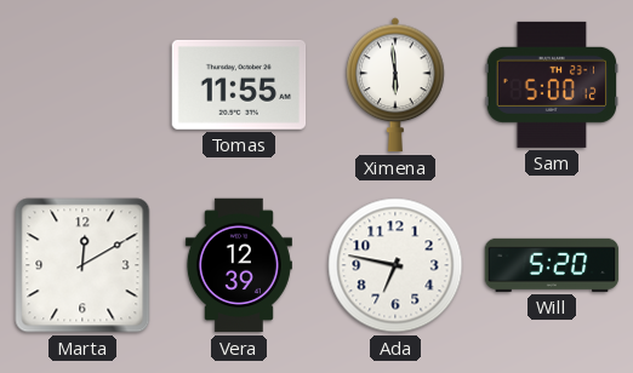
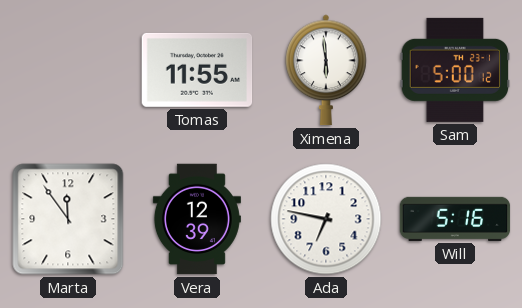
Marta: 12:10 -> 11:54
Will: 5:20 -> 5:16
